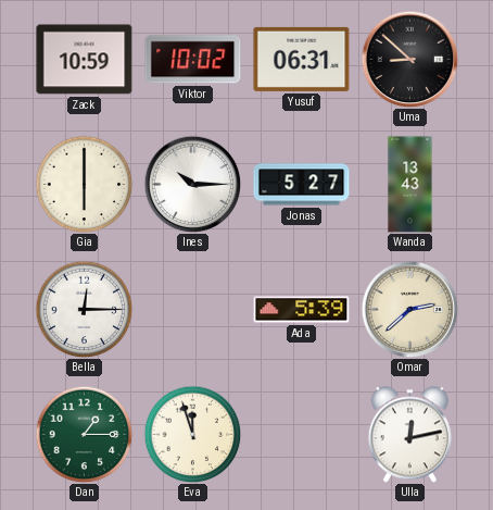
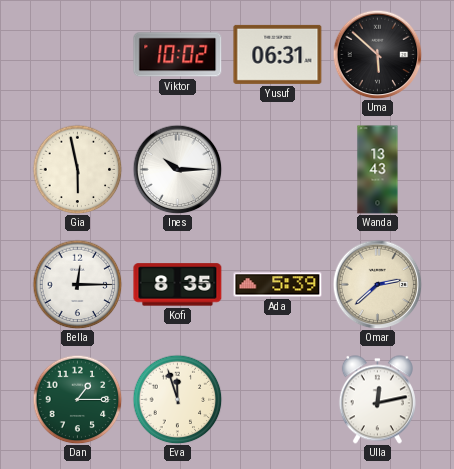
Zack: 10:59 -> none
Uma: 8:52 -> 5:52
Gia: 6:00 -> 5:58
Jonas: 5:27 -> none
Kofi: none -> 8:35
